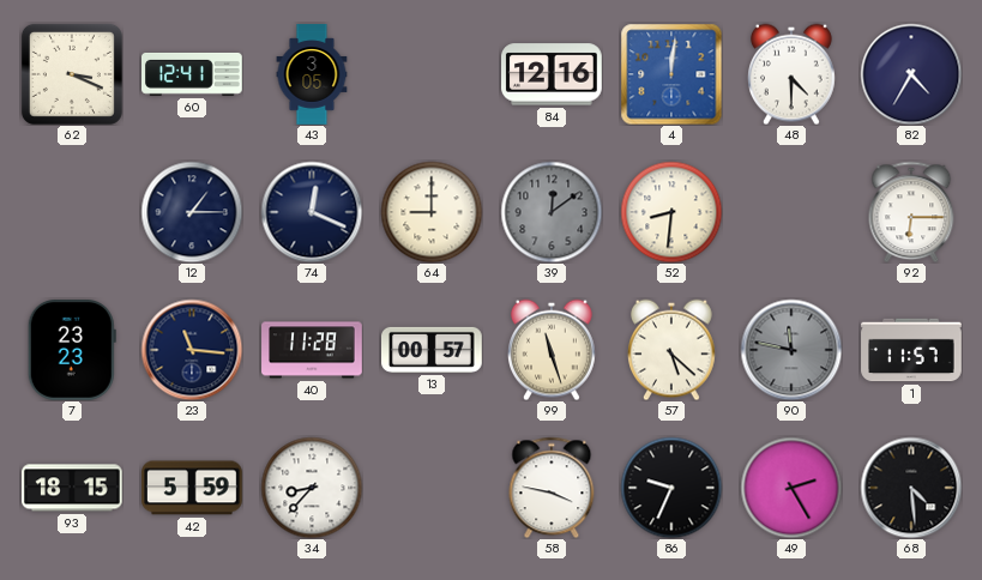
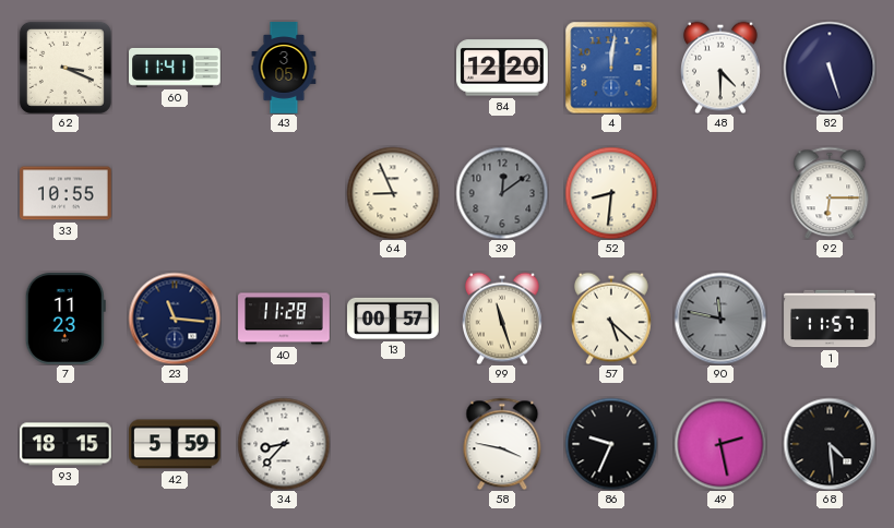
60: 12:41 -> 11:41
84: 12:16 -> 12:20
82: 4:35 -> 5:27
33: none -> 10:55
12: 1:15 -> none
74: 12:19 -> none
64: 9:00 -> 8:56
7: 23:23 -> 11:23
49: 2:25 -> 2:28
